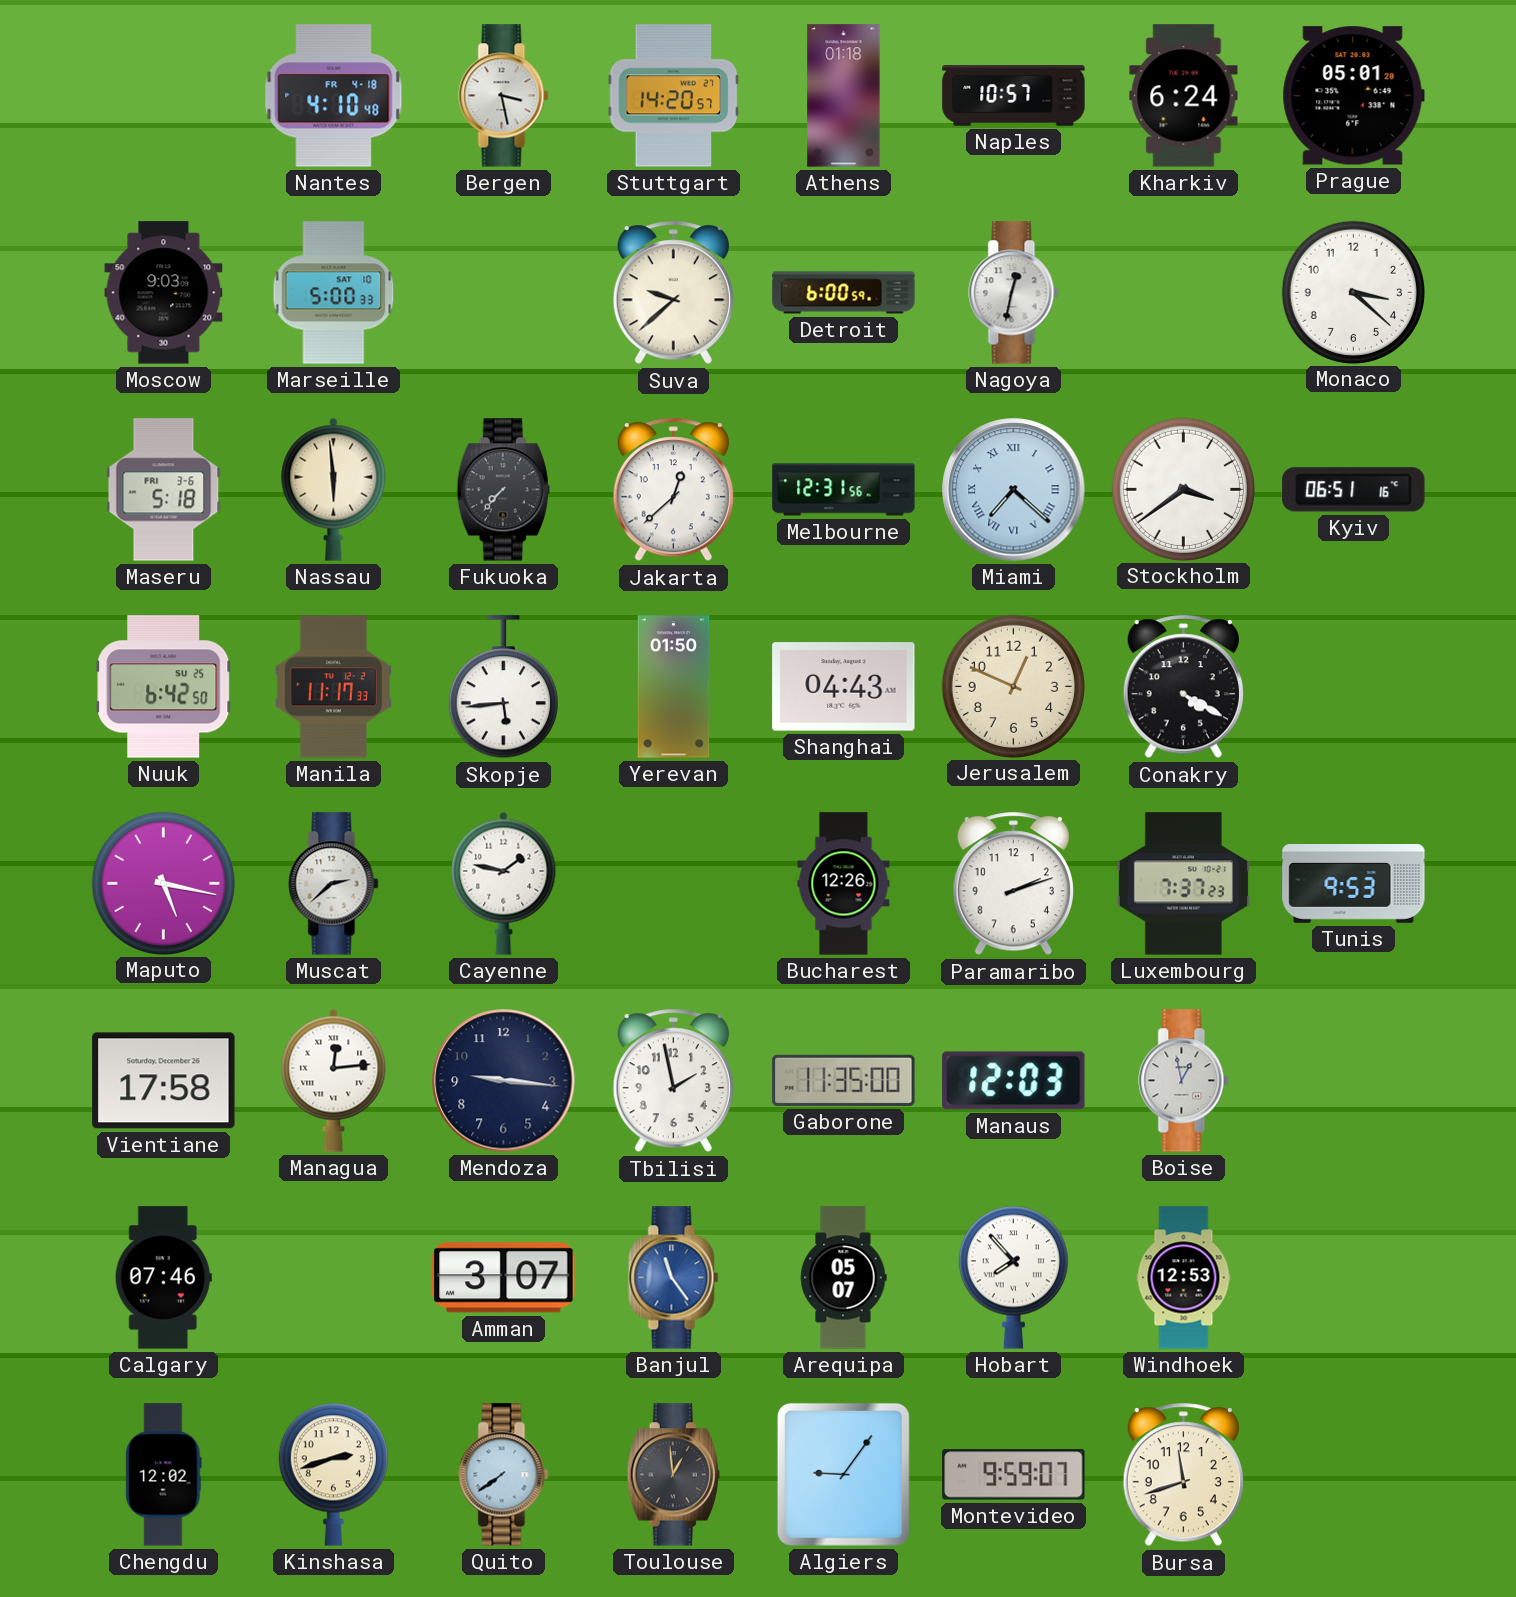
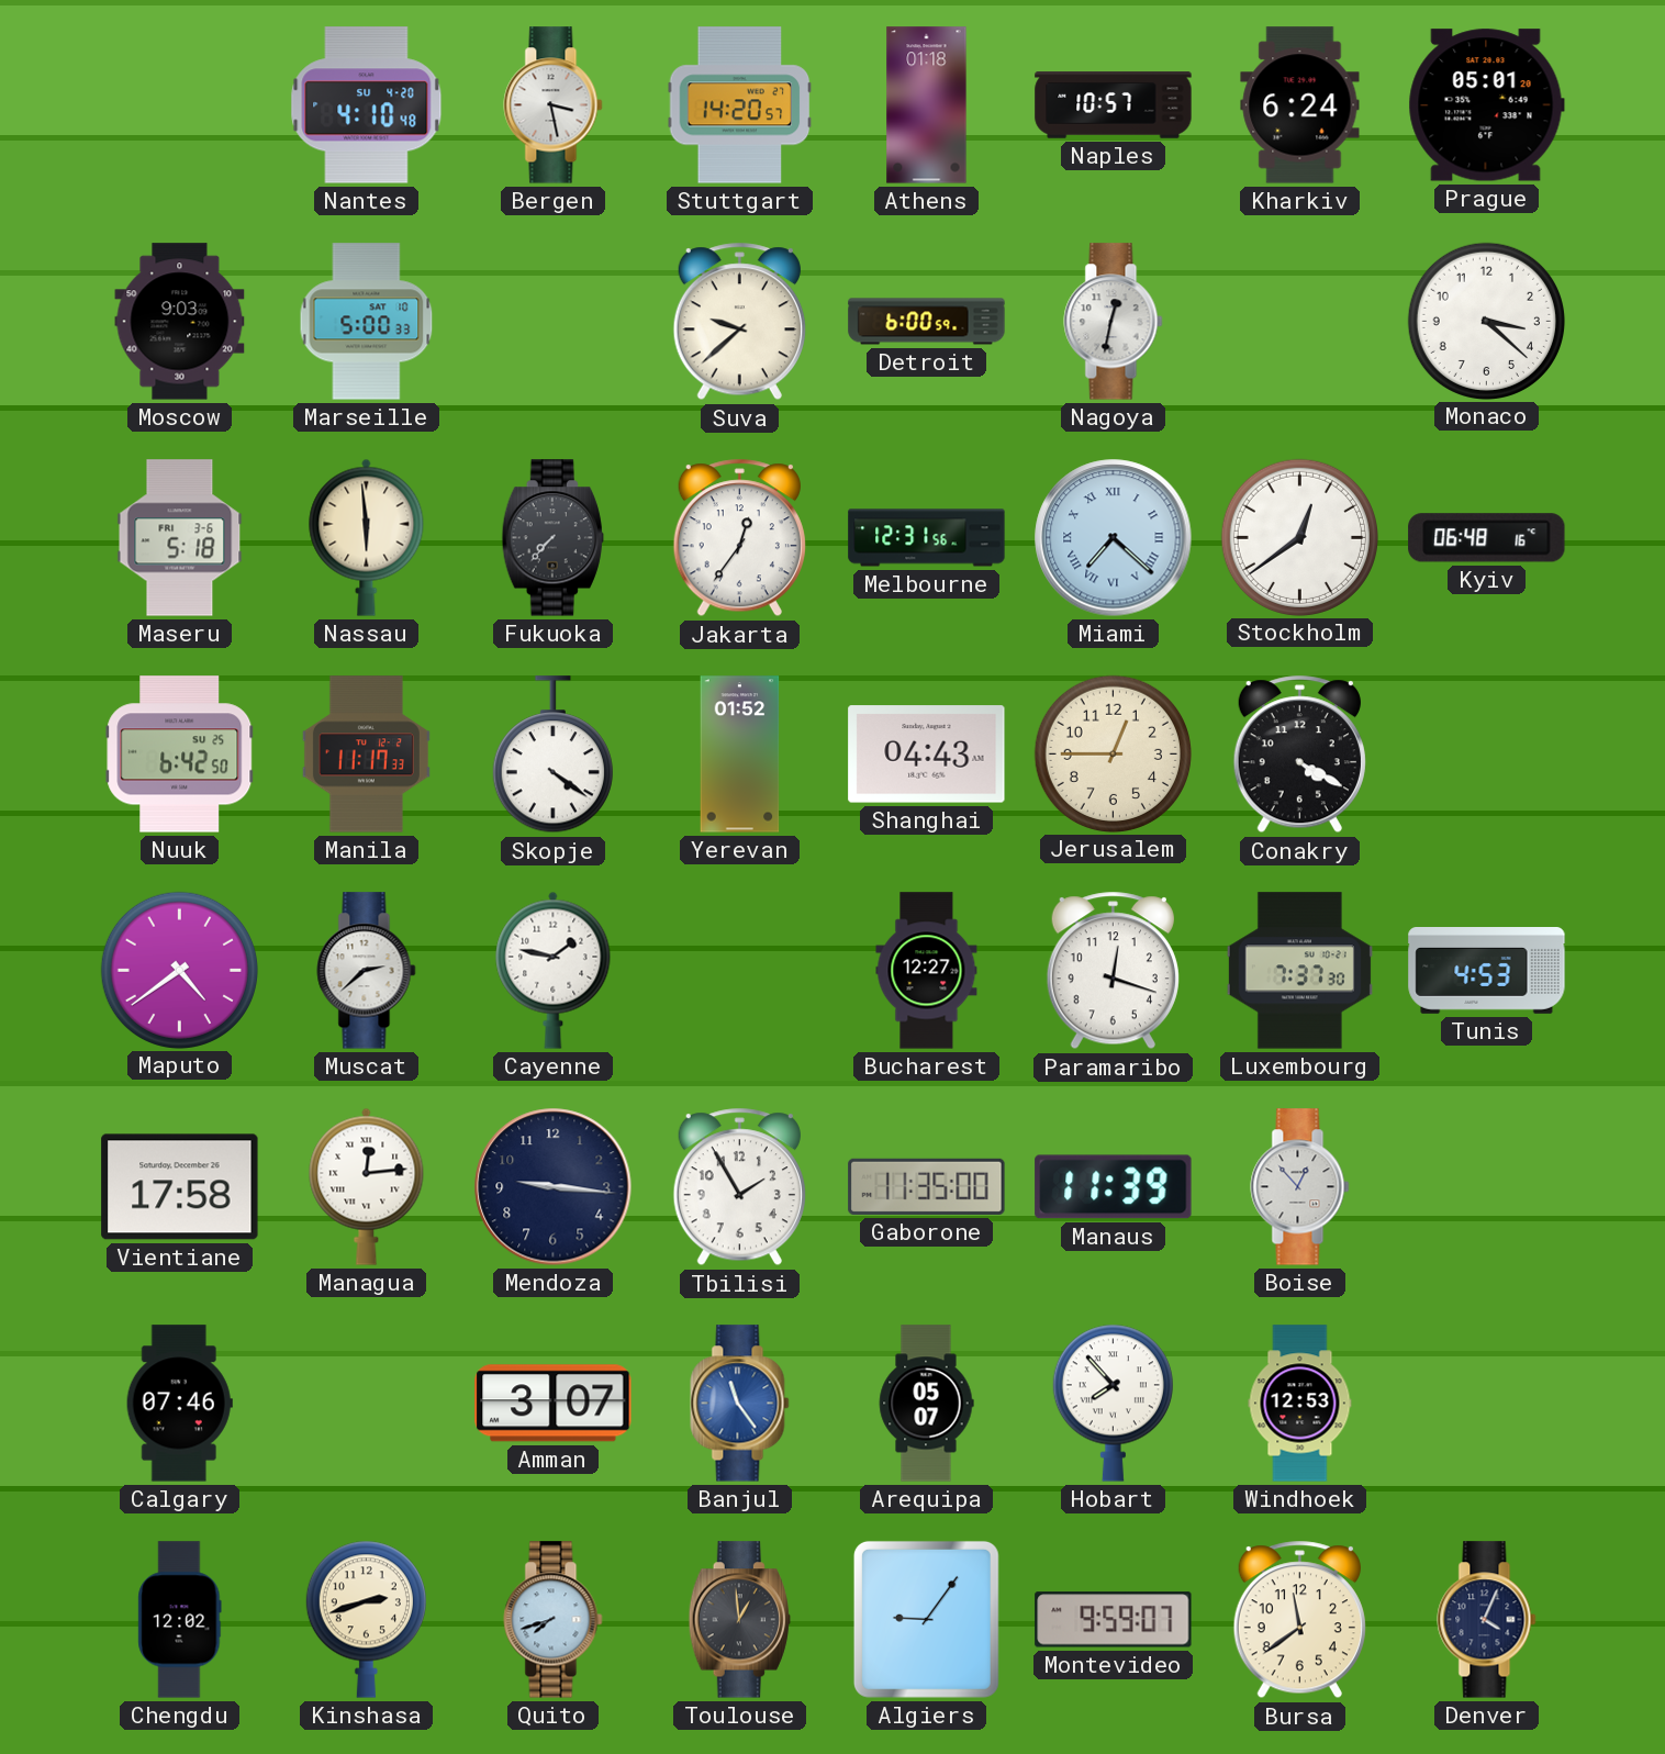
Nantes date: FR 4-18 -> SU 4-20
Jakarta: 12:38 -> 12:36
Stockholm: 3:39 -> 12:39
Kyiv: 06:51 -> 06:48
Skopje: 5:44 -> 4:21
Yerevan: 01:50 -> 01:52
Jerusalem: 12:49 -> 12:45
Maputo: 5:17 -> 4:39
Bucharest: 12:26 -> 12:27
Paramaribo: 2:12 -> 12:18
Luxembourg: 7:37:23 -> 7:37:30
Tunis: 9:53 -> 4:53
Tbilisi: 1:58 -> 1:55
Manaus: 12:03 -> 11:39
Boise: 12:58 -> 12:53
Quito: 7:39 -> 7:42
Bursa: 11:42 -> 11:39
Denver: none -> 4:04
